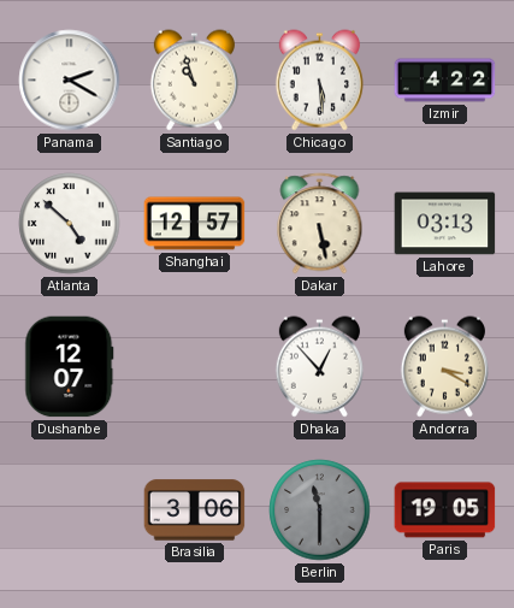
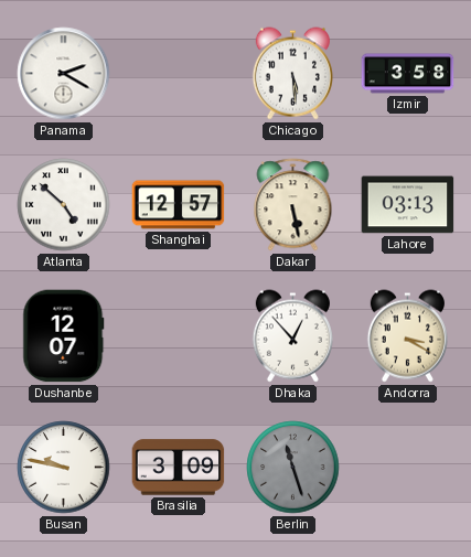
Santiago: 10:57 -> none
Izmir: 4:22 -> 3:58
Busan: none -> 9:47
Brasilia: 3:06 -> 3:09
Berlin: 11:30 -> 11:27
Paris: 19:05 -> none
